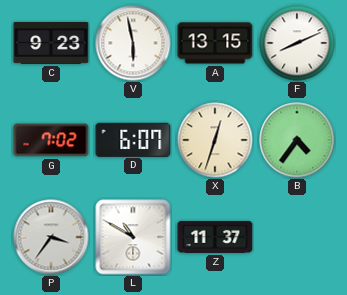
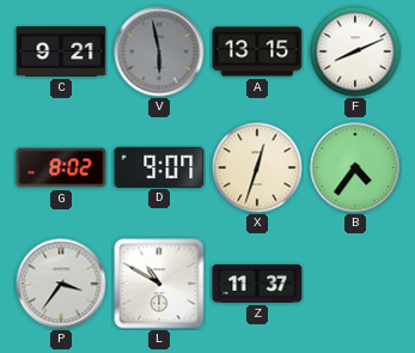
C: 9:23 -> 9:21
V dial: white -> grey
G: 7:02 -> 8:02
D: 6:07 -> 9:07
